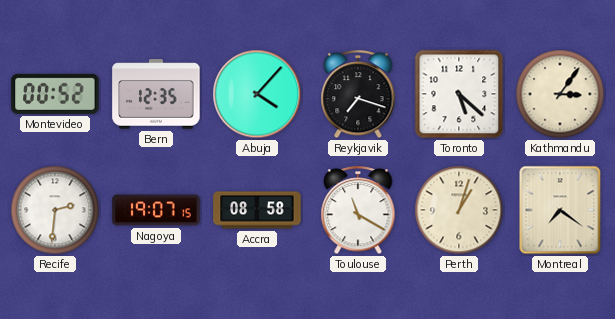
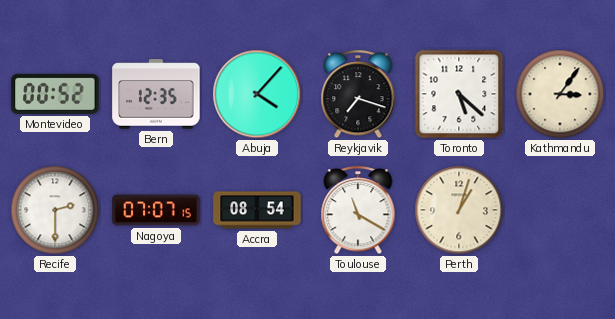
Recife: 2:31 -> 2:30
Nagoya: 19:07 -> 07:07
Accra: 08:58 -> 08:54
Montreal: 7:21 -> none
